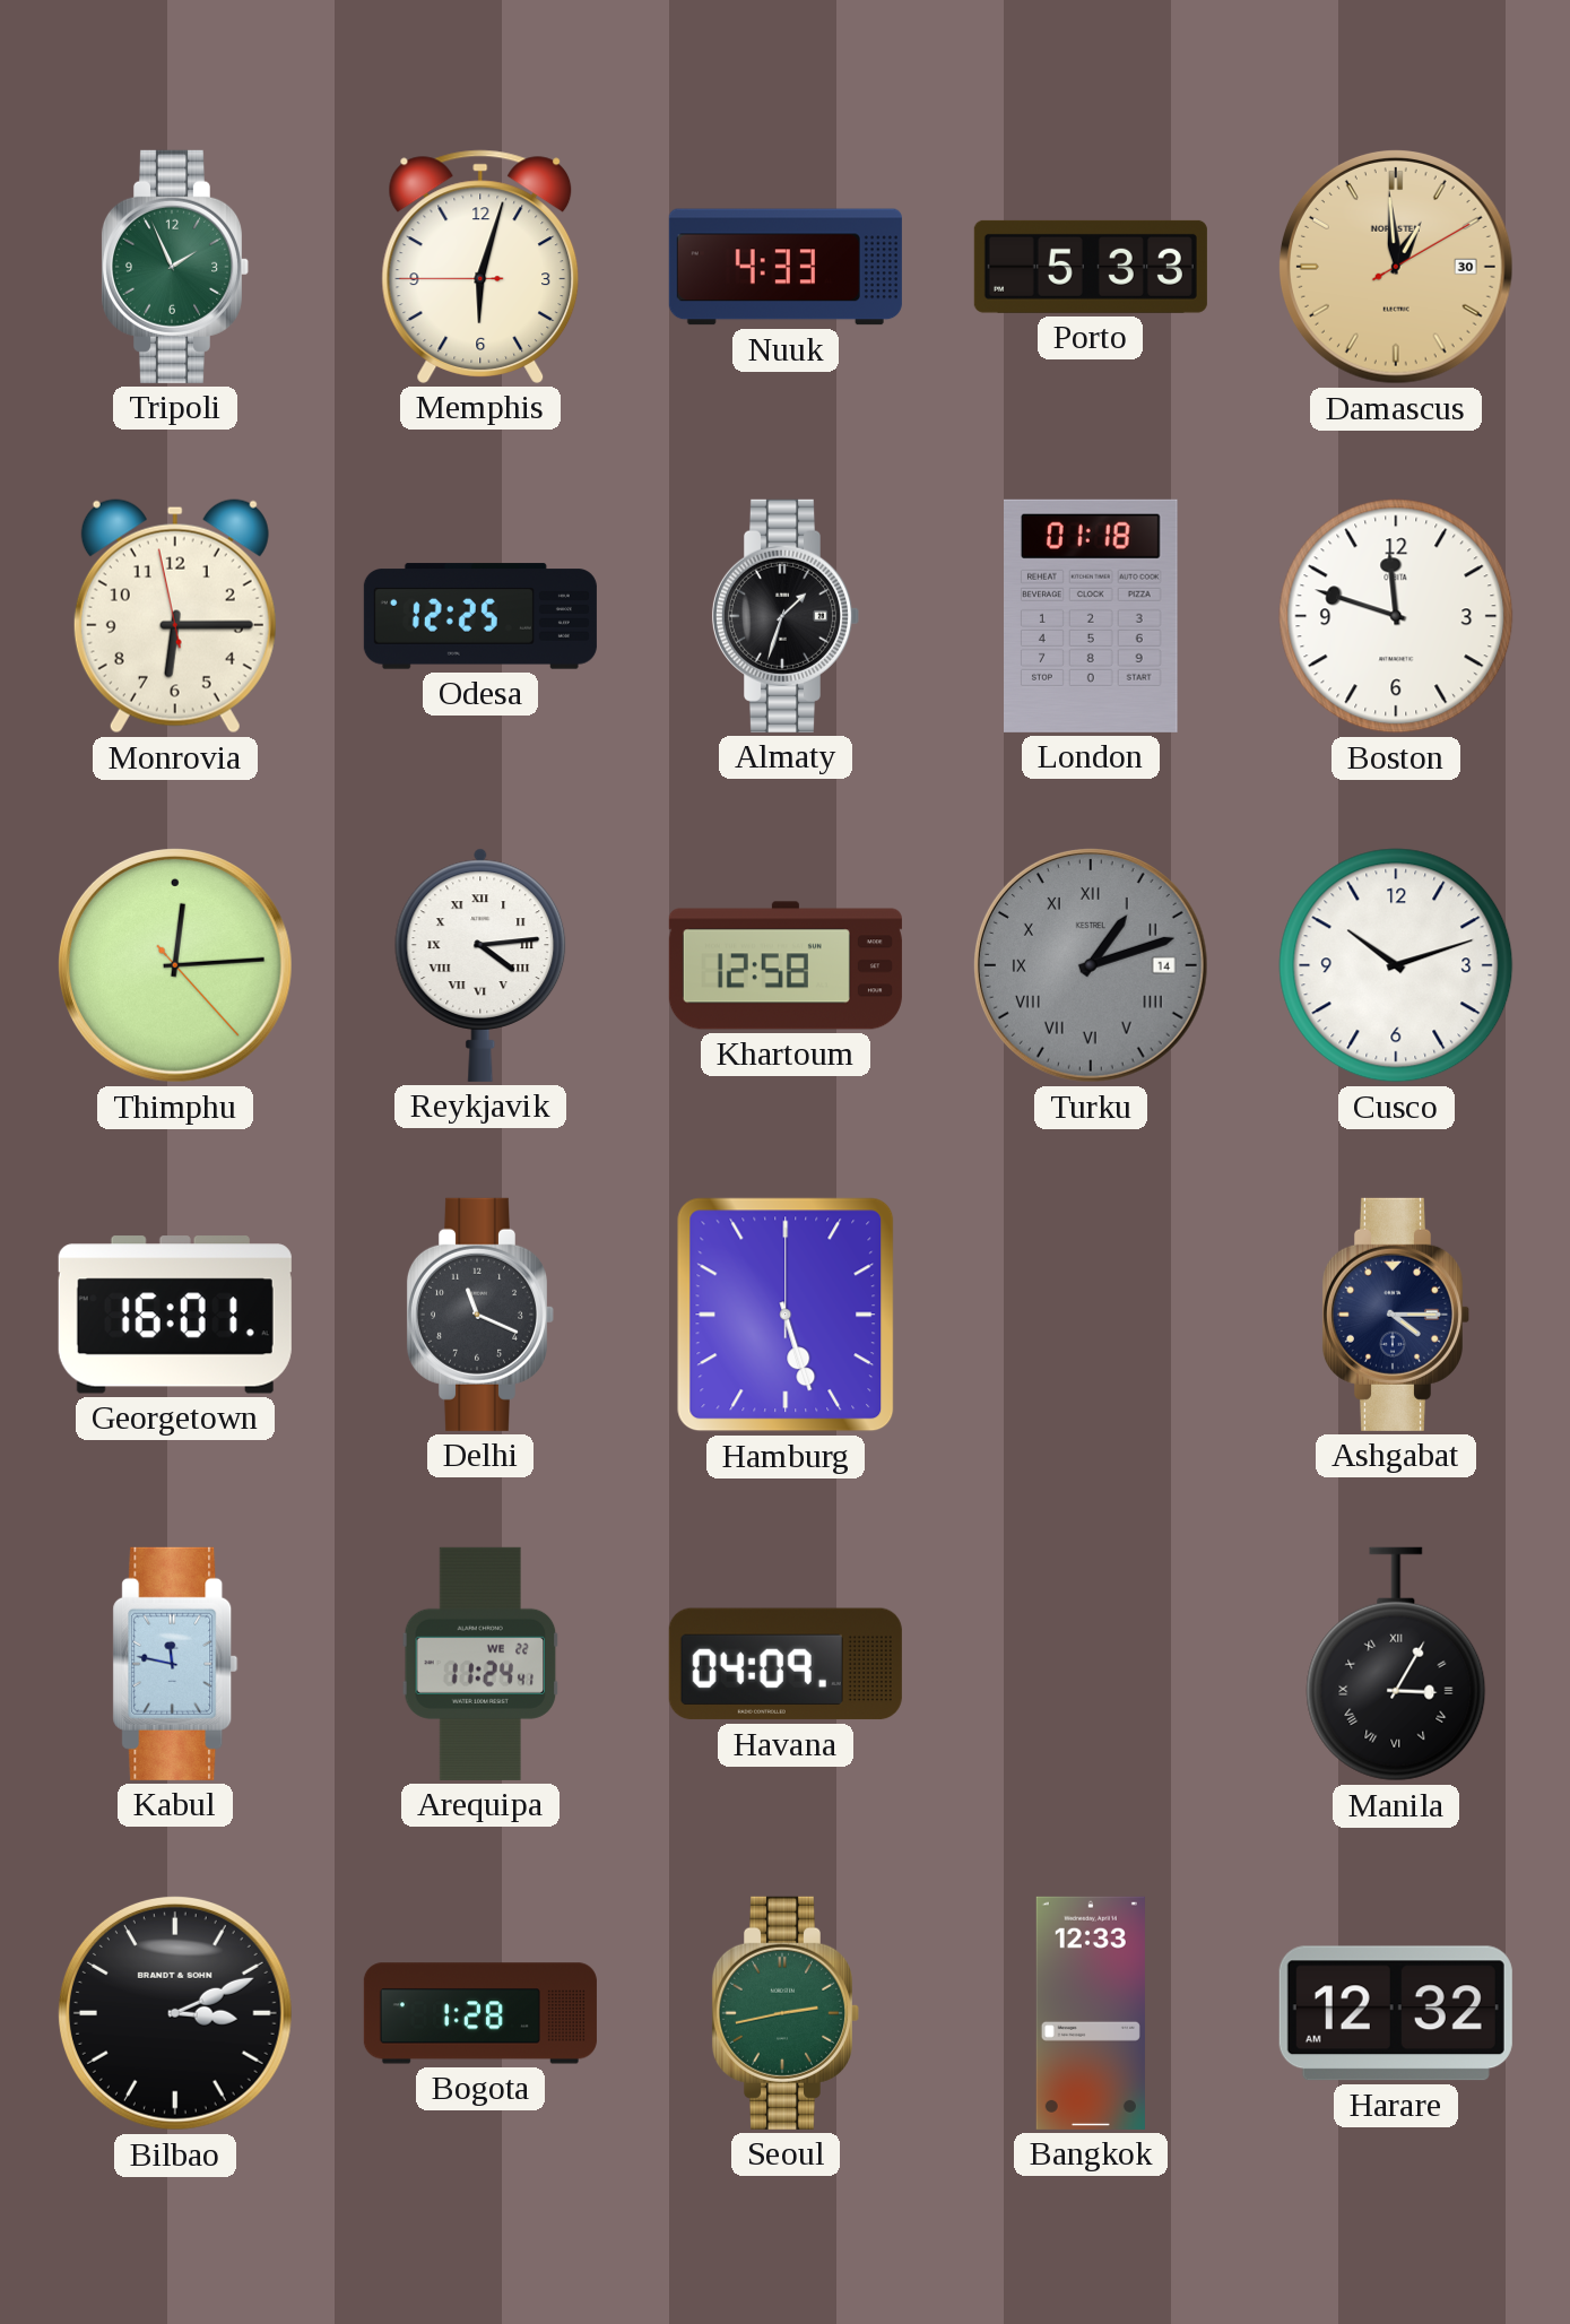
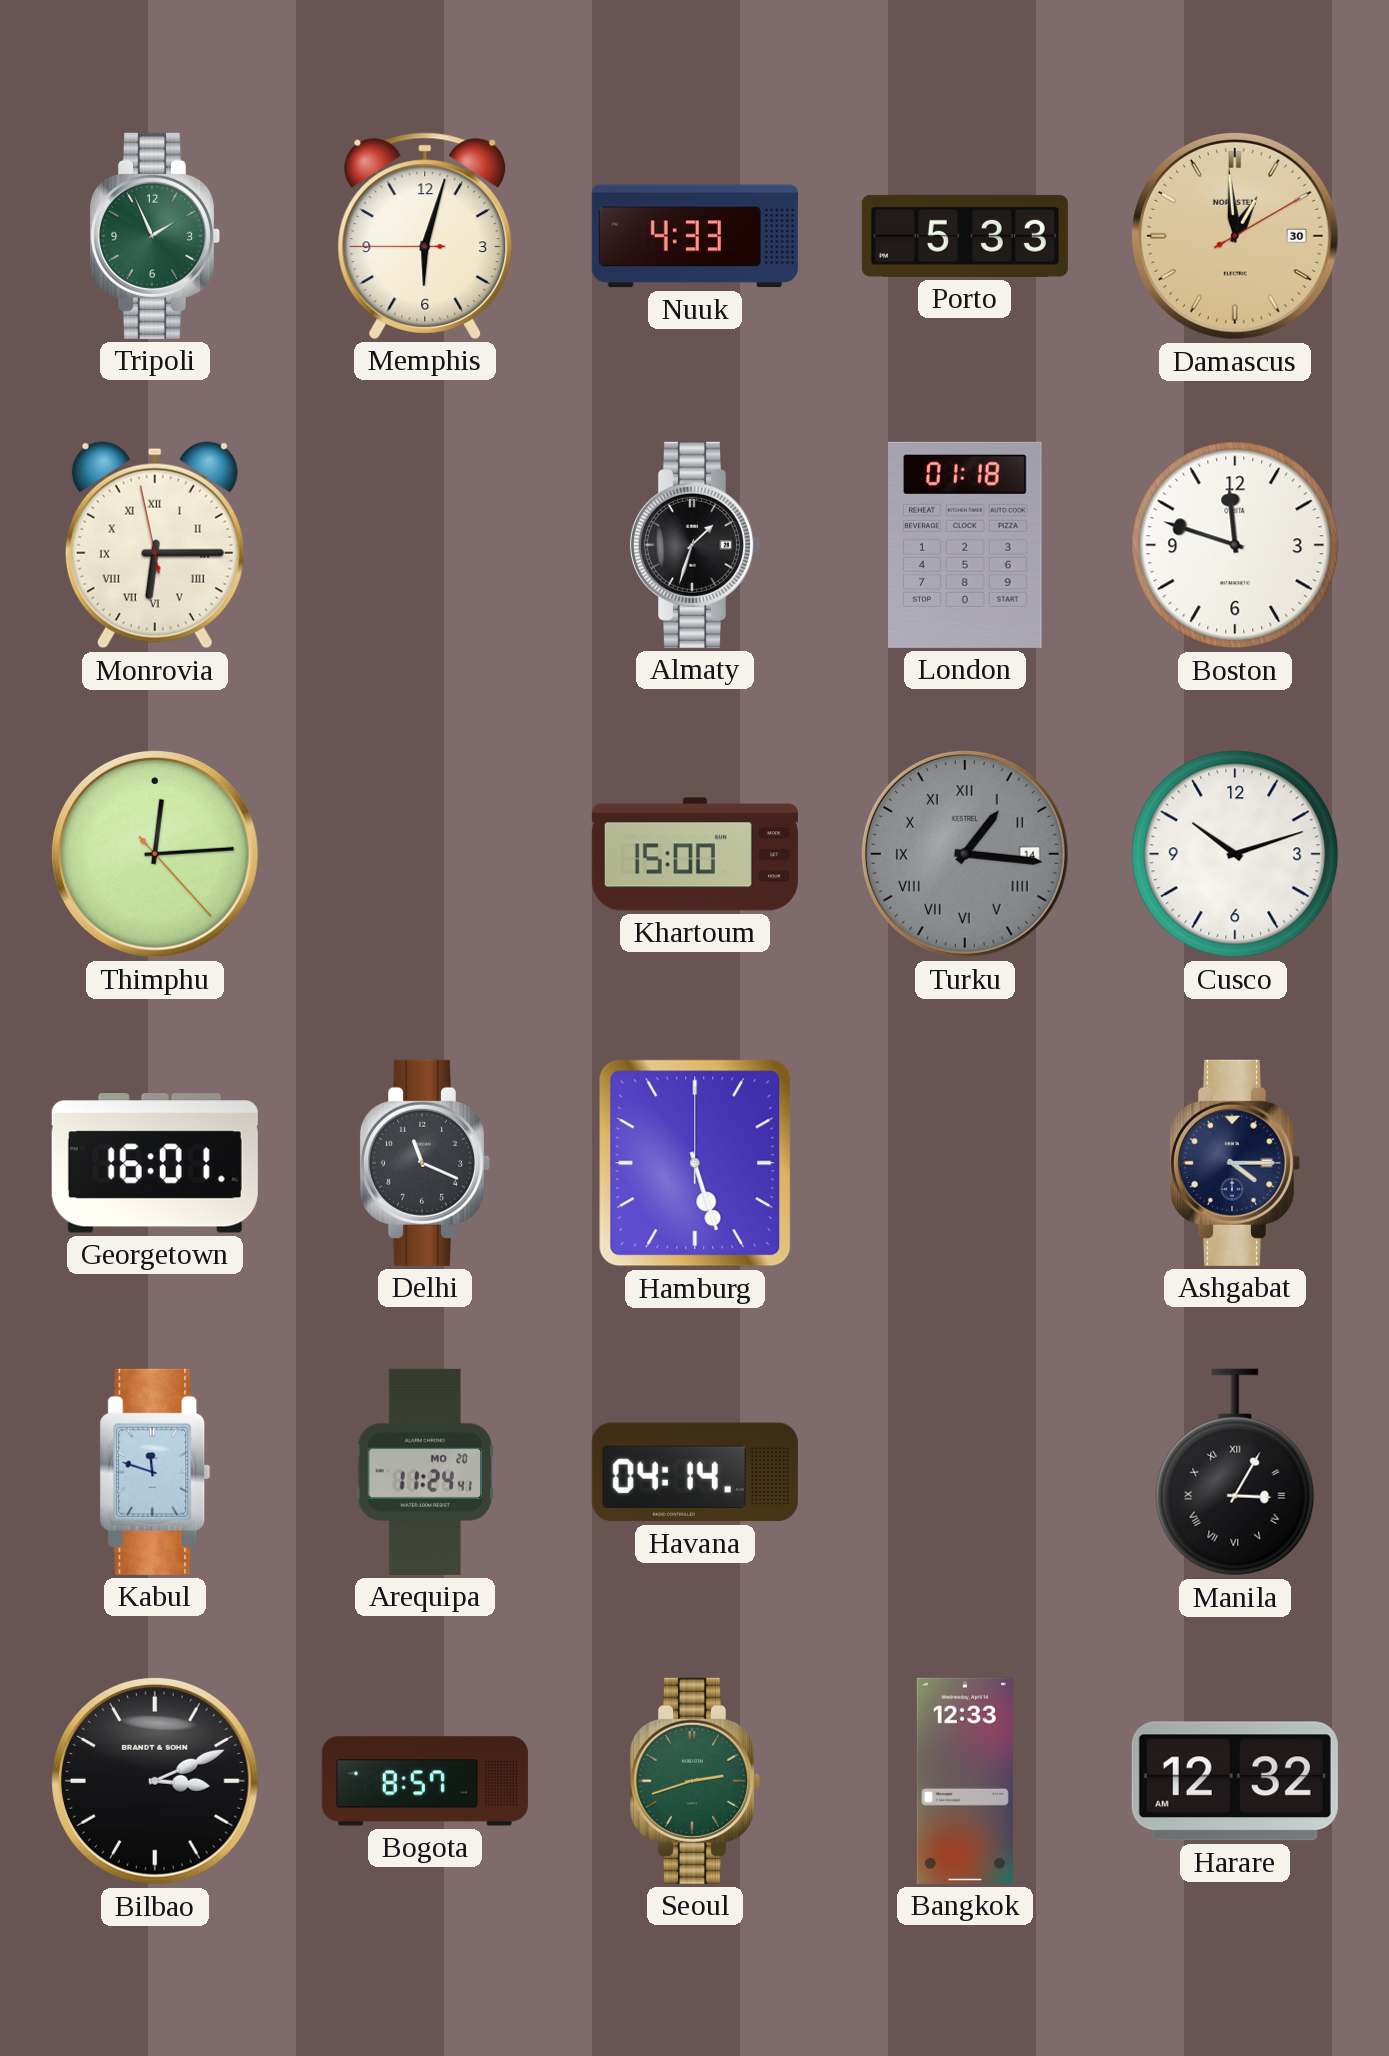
Monrovia numerals: Arabic -> Roman
Odesa: 12:25 -> none
Reykjavik: 4:14 -> none
Khartoum: 12:58 -> 15:00
Turku: 1:12 -> 1:16
Kabul: 11:47 -> 11:48
Arequipa date: WE 22 -> MO 20
Havana: 04:09 -> 04:14
Bogota: 1:28 -> 8:57
Seoul: 2:43 -> 2:42
